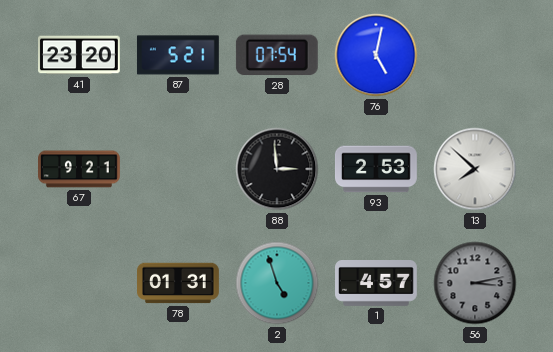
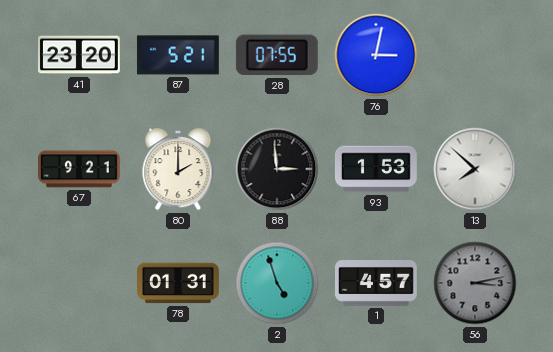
28: 07:54 -> 07:55
76: 5:02 -> 3:02
80: none -> 2:00
93: 2:53 -> 1:53
